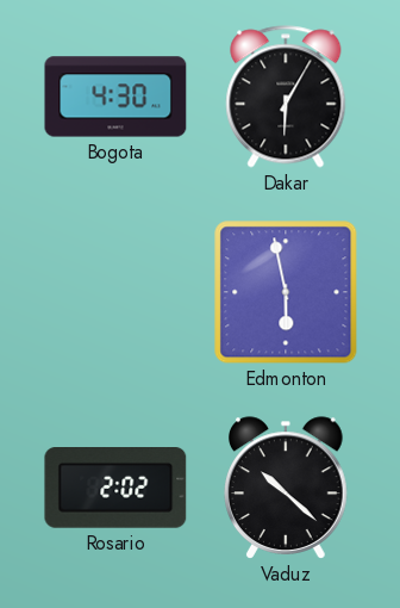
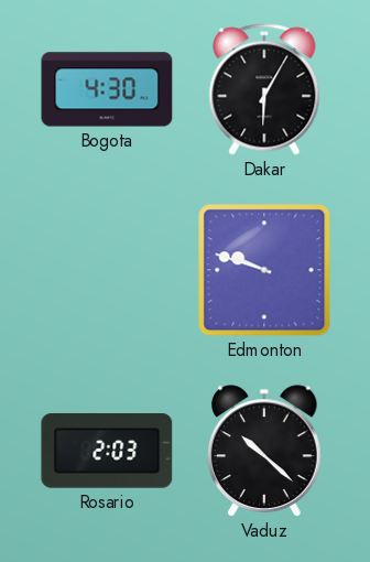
Edmonton: 5:58 -> 9:48
Rosario: 2:02 -> 2:03
